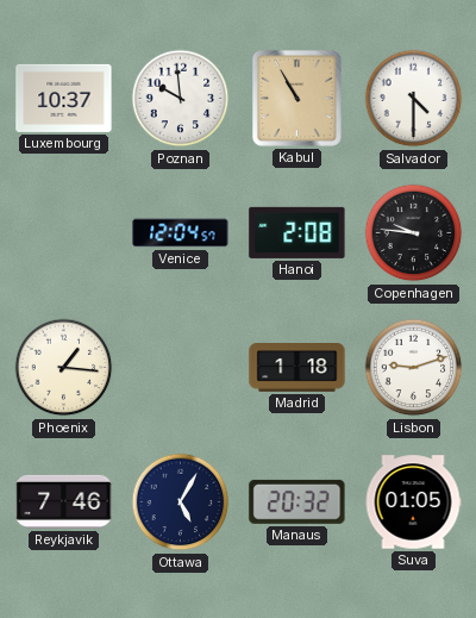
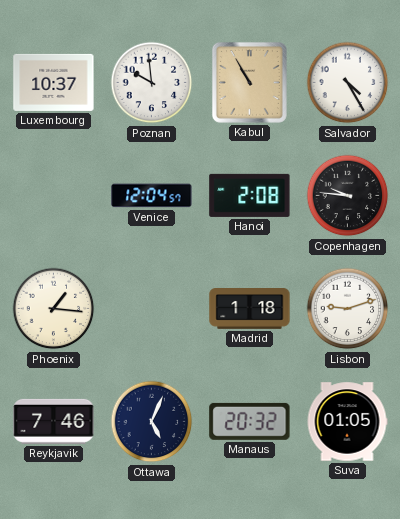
Salvador: 4:30 -> 4:25
Ottawa: 5:05 -> 5:04
